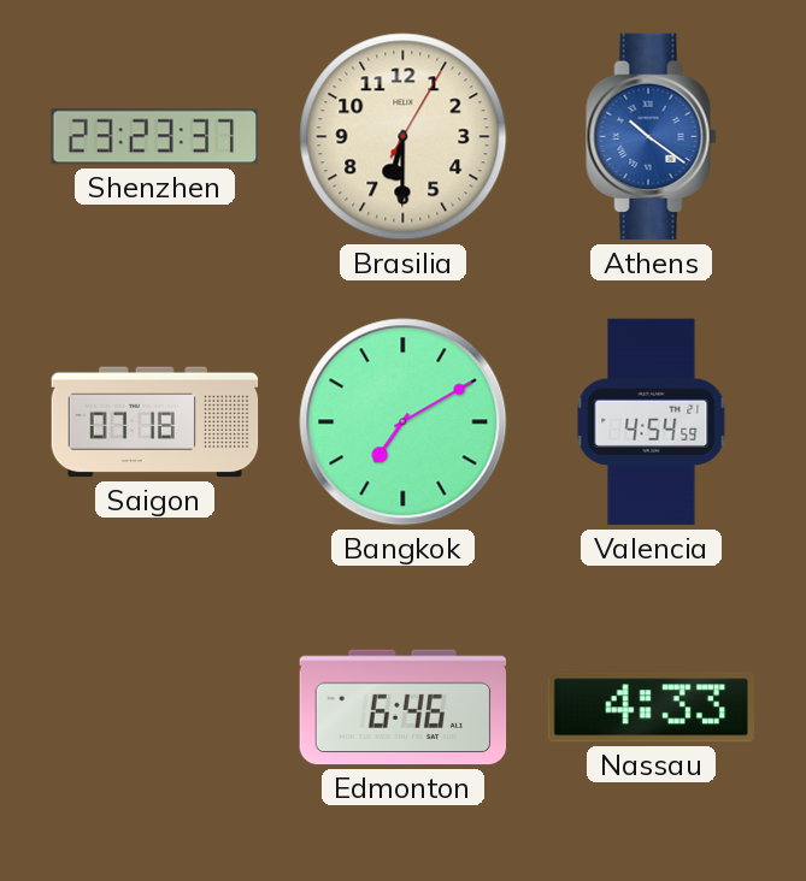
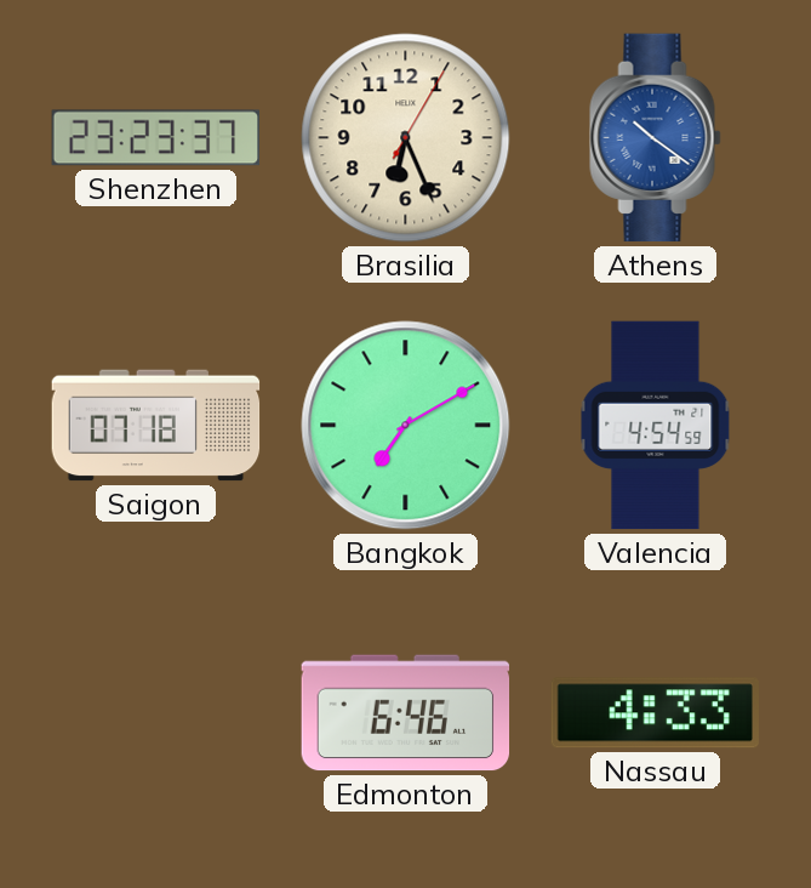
Brasilia: 6:30 -> 6:26
